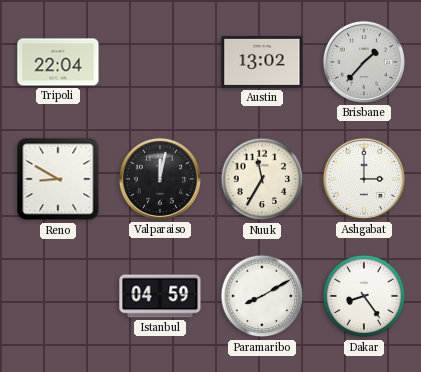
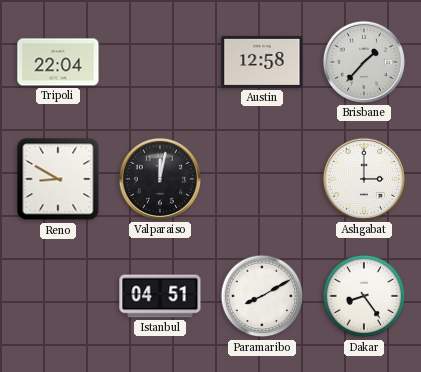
Austin: 13:02 -> 12:58
Nuuk: 11:35 -> none
Istanbul: 04:59 -> 04:51
